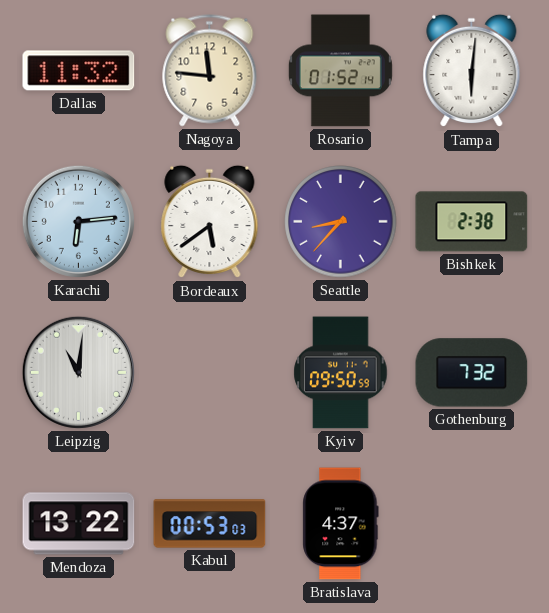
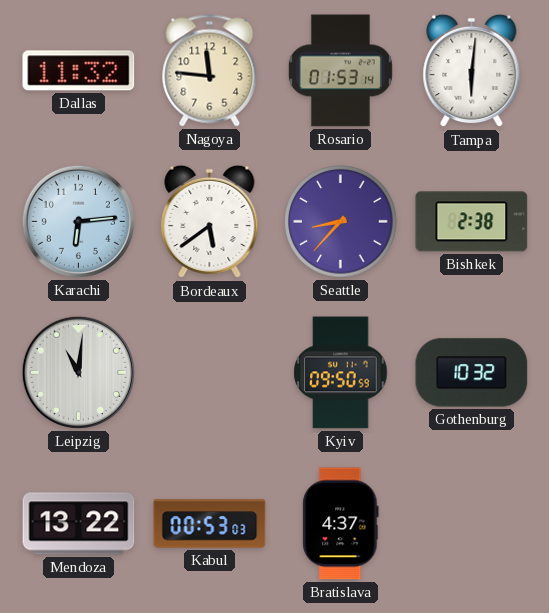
Rosario: 01:52 -> 01:53
Gothenburg: 7:32 -> 10:32
